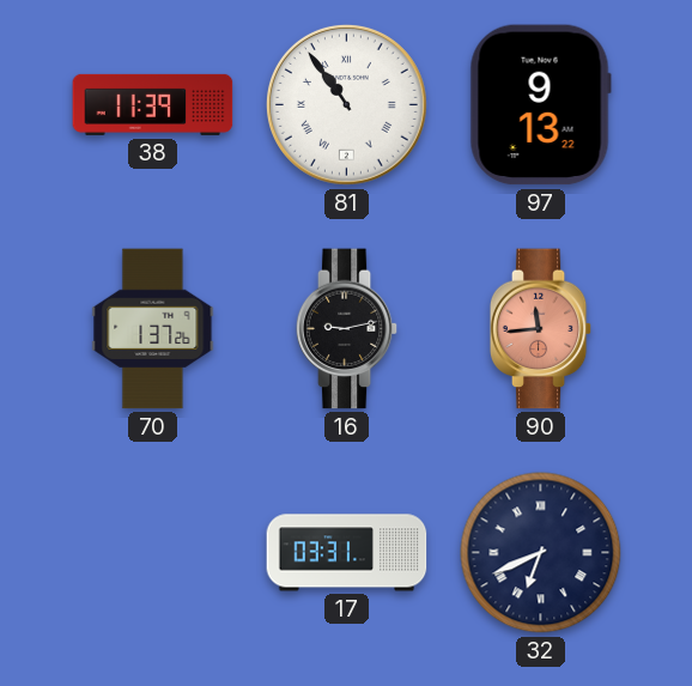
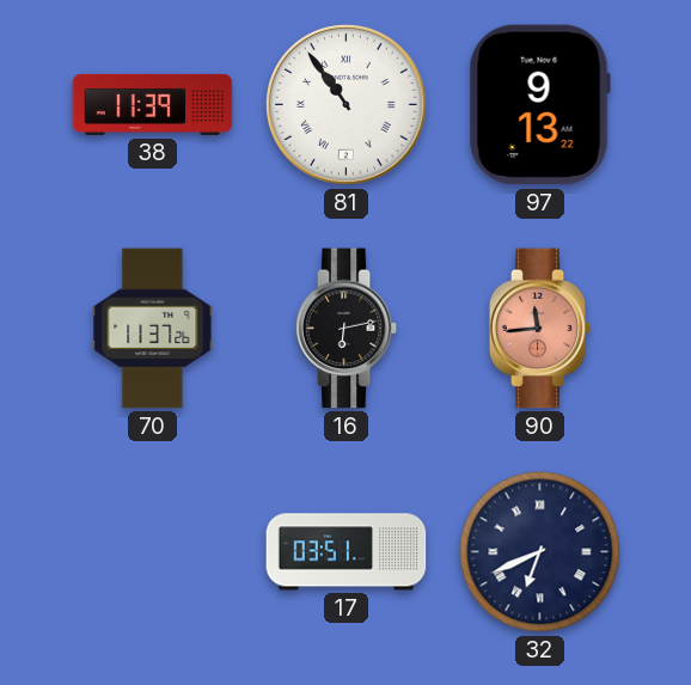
70: 1:37 -> 11:37
16: 9:13 -> 6:13
17: 03:31 -> 03:51
